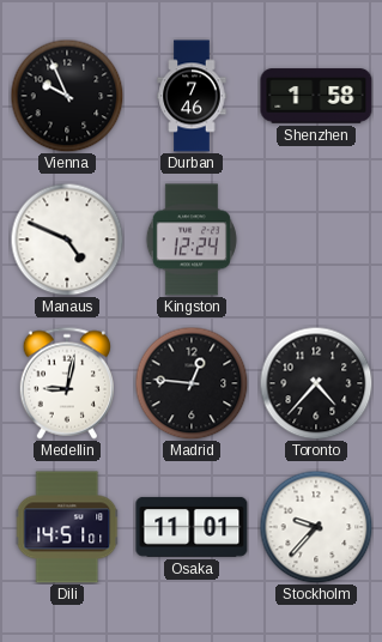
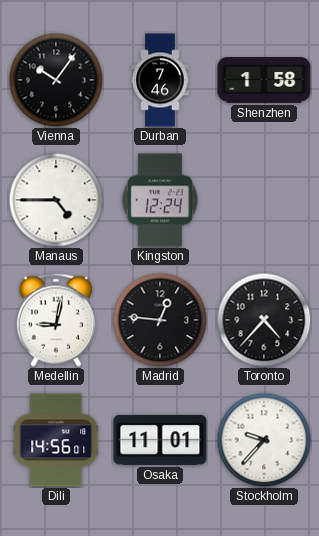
Vienna: 9:56 -> 10:06
Manaus: 4:49 -> 4:45
Dili: 14:51 -> 14:56
